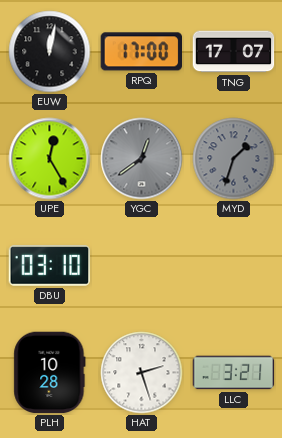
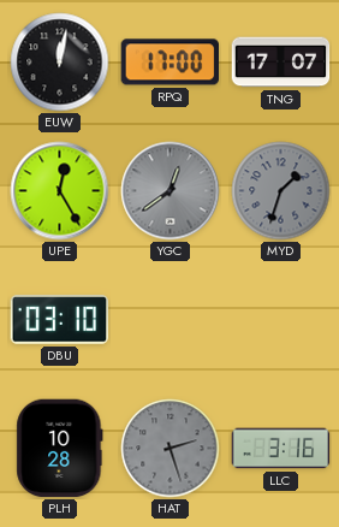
HAT dial: white -> grey
LLC: 3:21 -> 3:16
